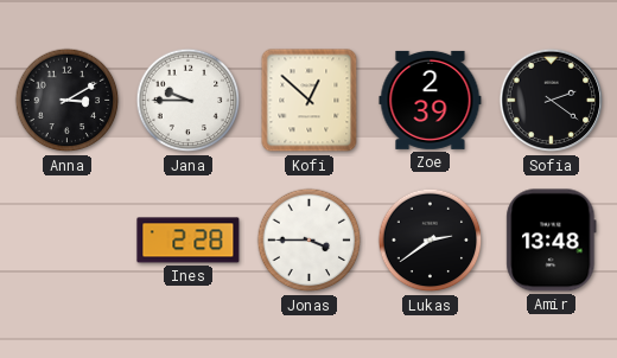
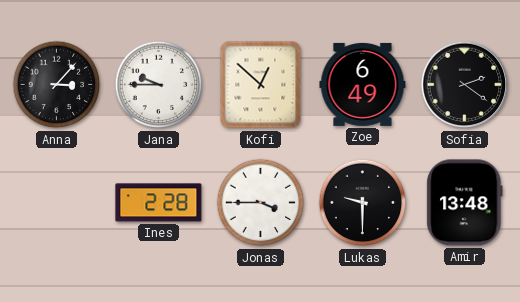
Anna: 3:10 -> 3:07
Zoe: 2:39 -> 6:49
Lukas: 2:39 -> 9:30
